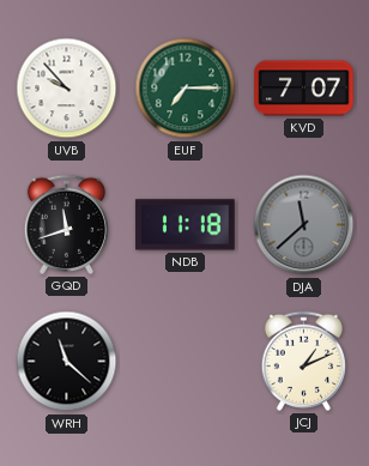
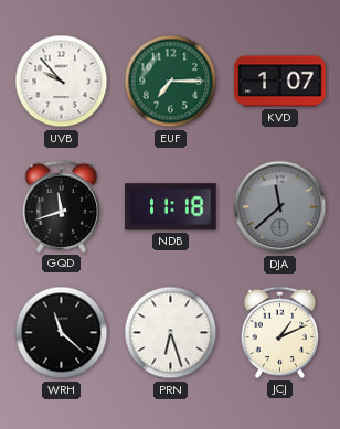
KVD: 7:07 -> 1:07
PRN: none -> 6:27
